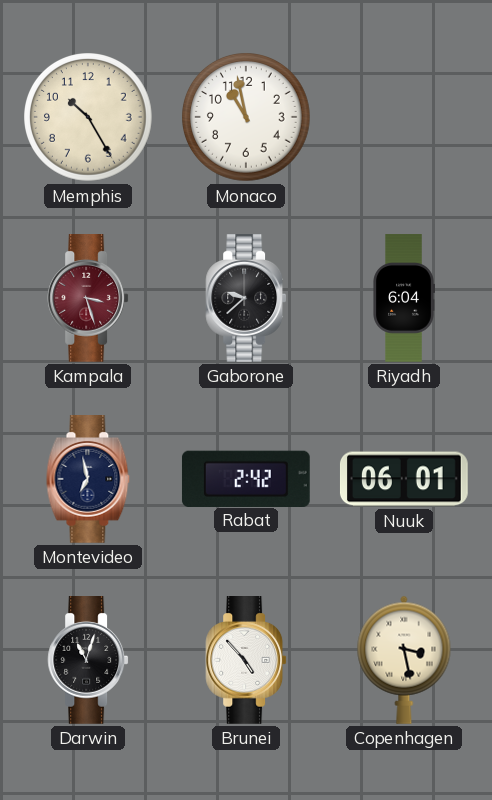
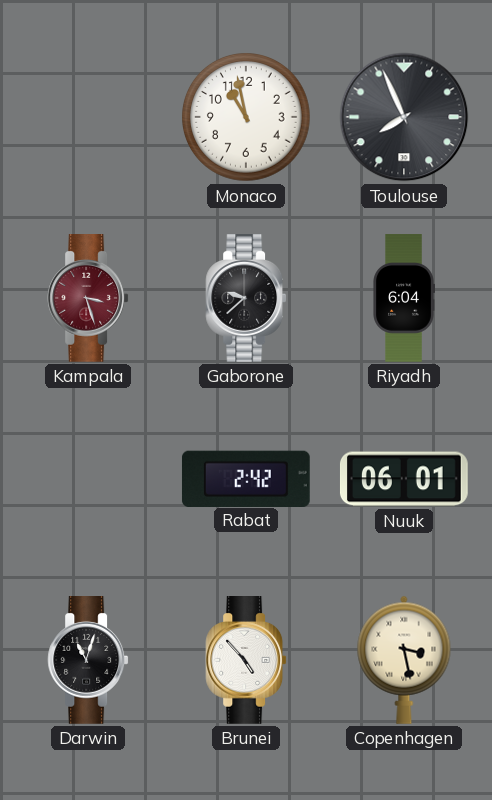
Memphis: 10:25 -> none
Toulouse: none -> 7:56
Montevideo: 6:58 -> none
